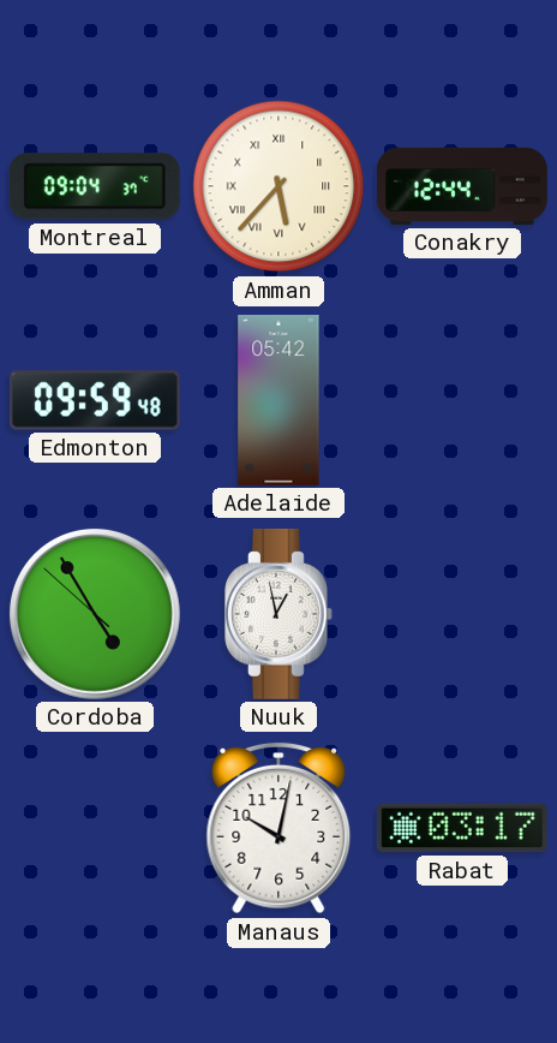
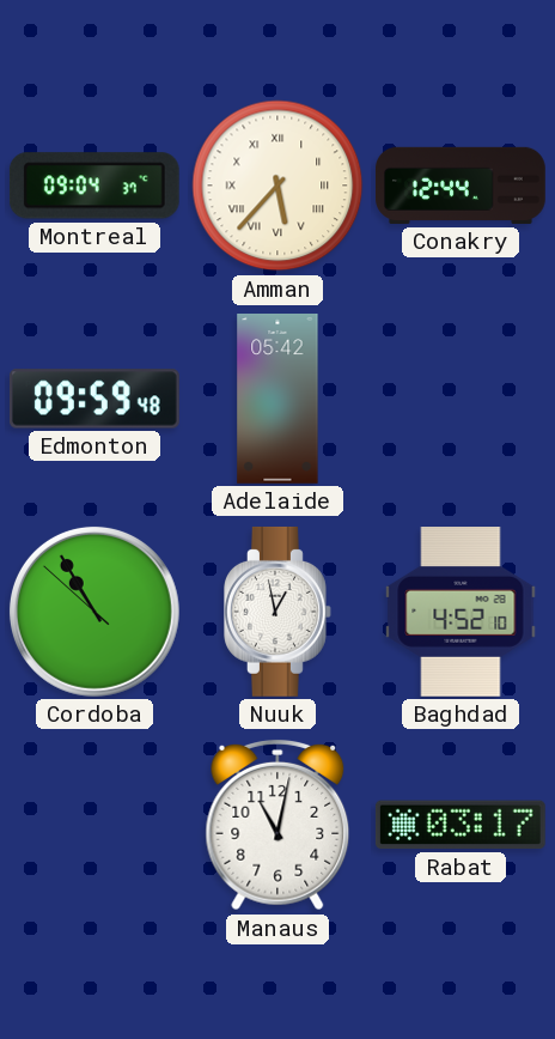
Cordoba: 4:54 -> 10:54
Baghdad: none -> 4:52
Manaus: 10:02 -> 11:02
